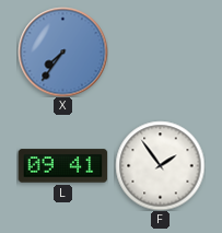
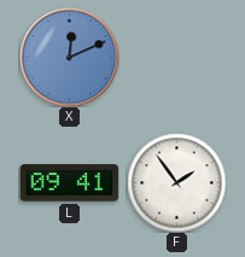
X: 7:36 -> 12:11
